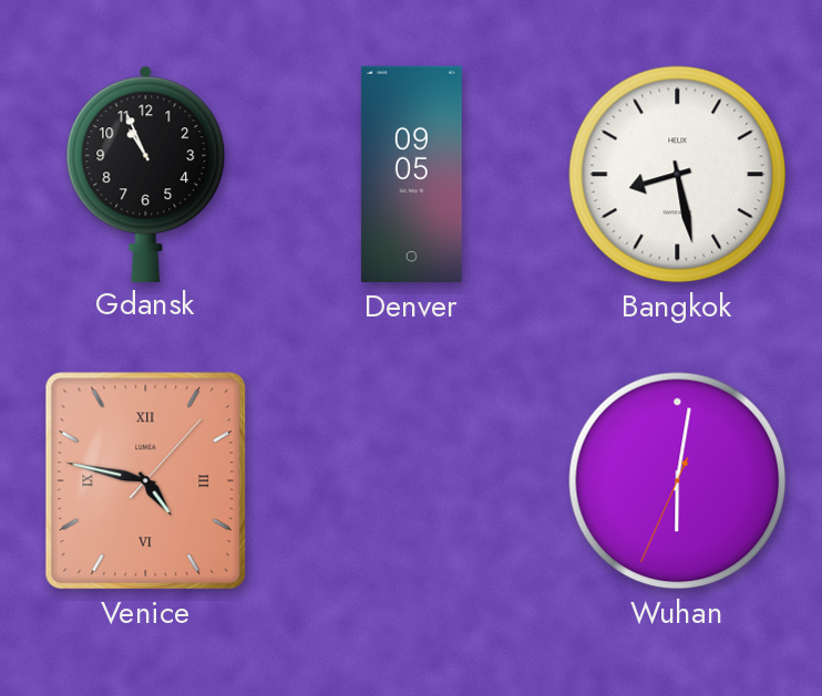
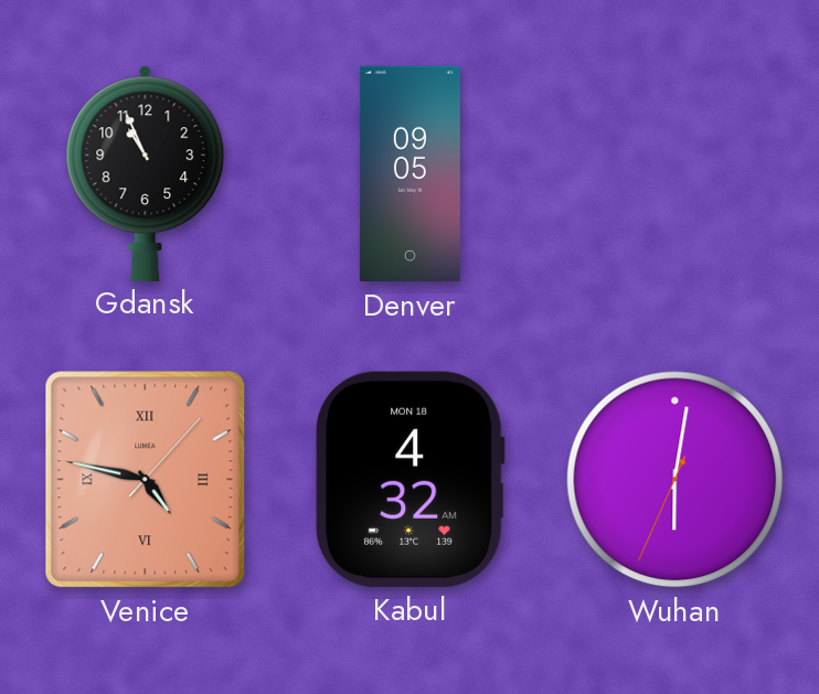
Bangkok: 8:28 -> none
Kabul: none -> 4:32
